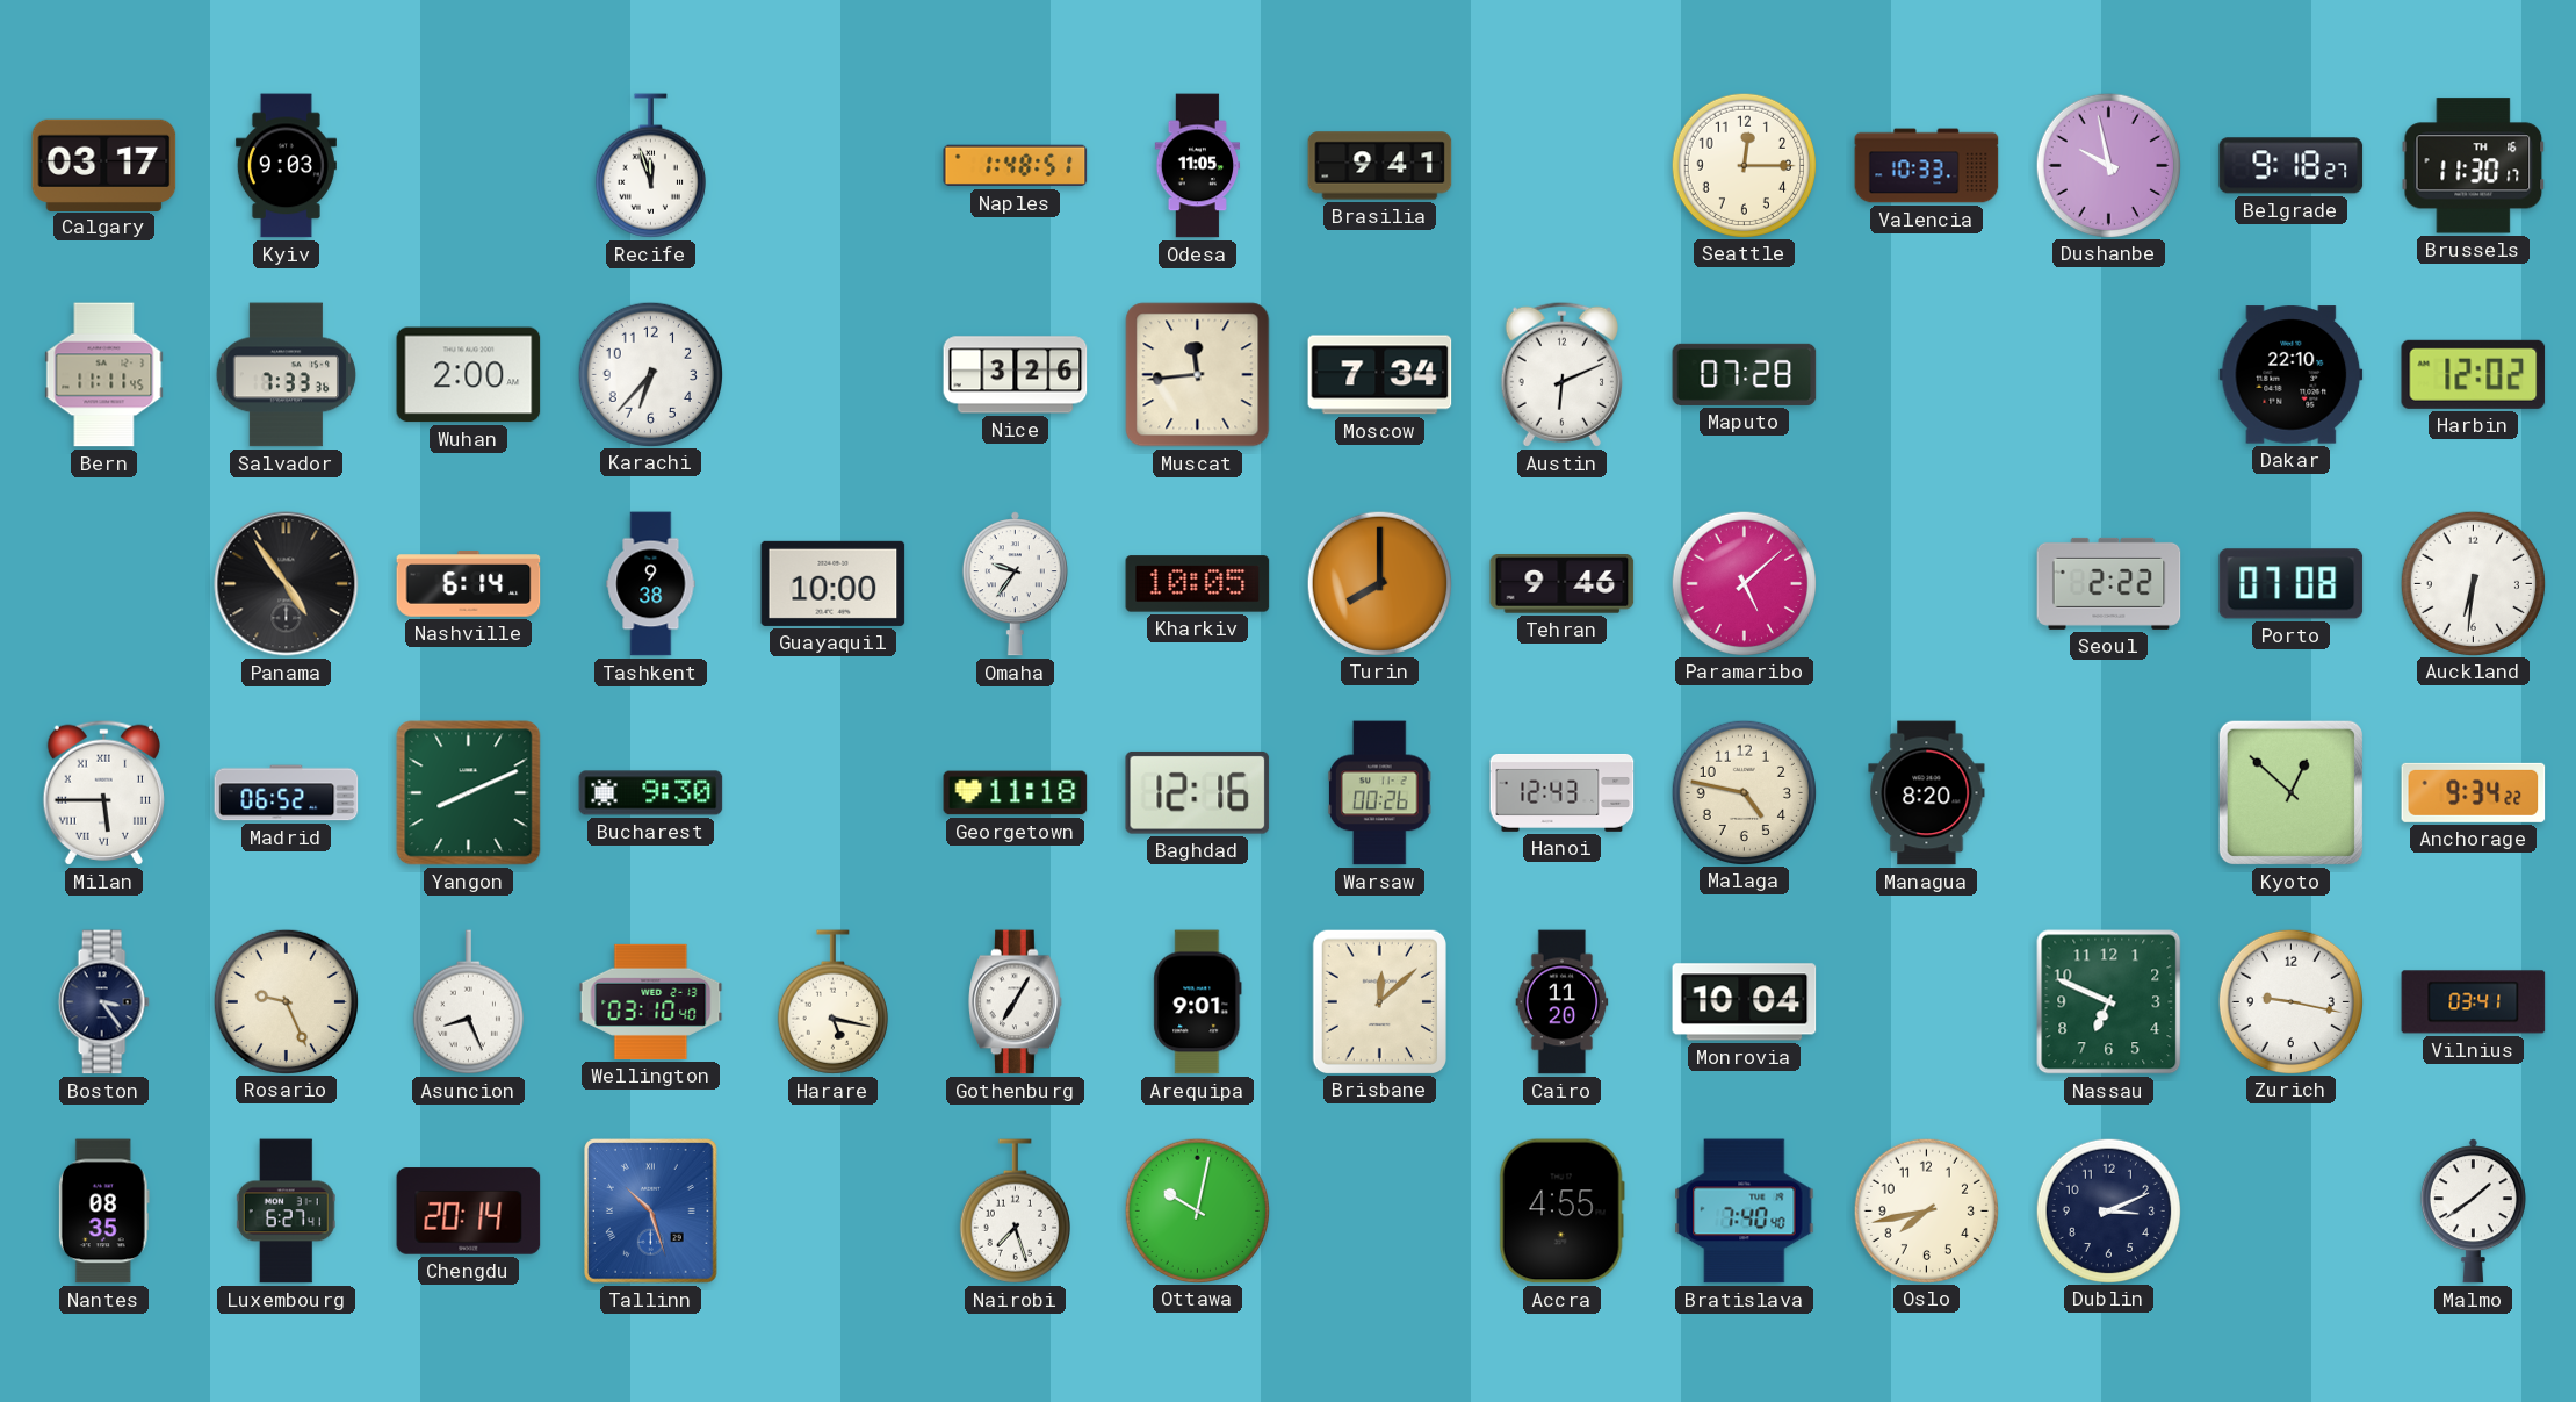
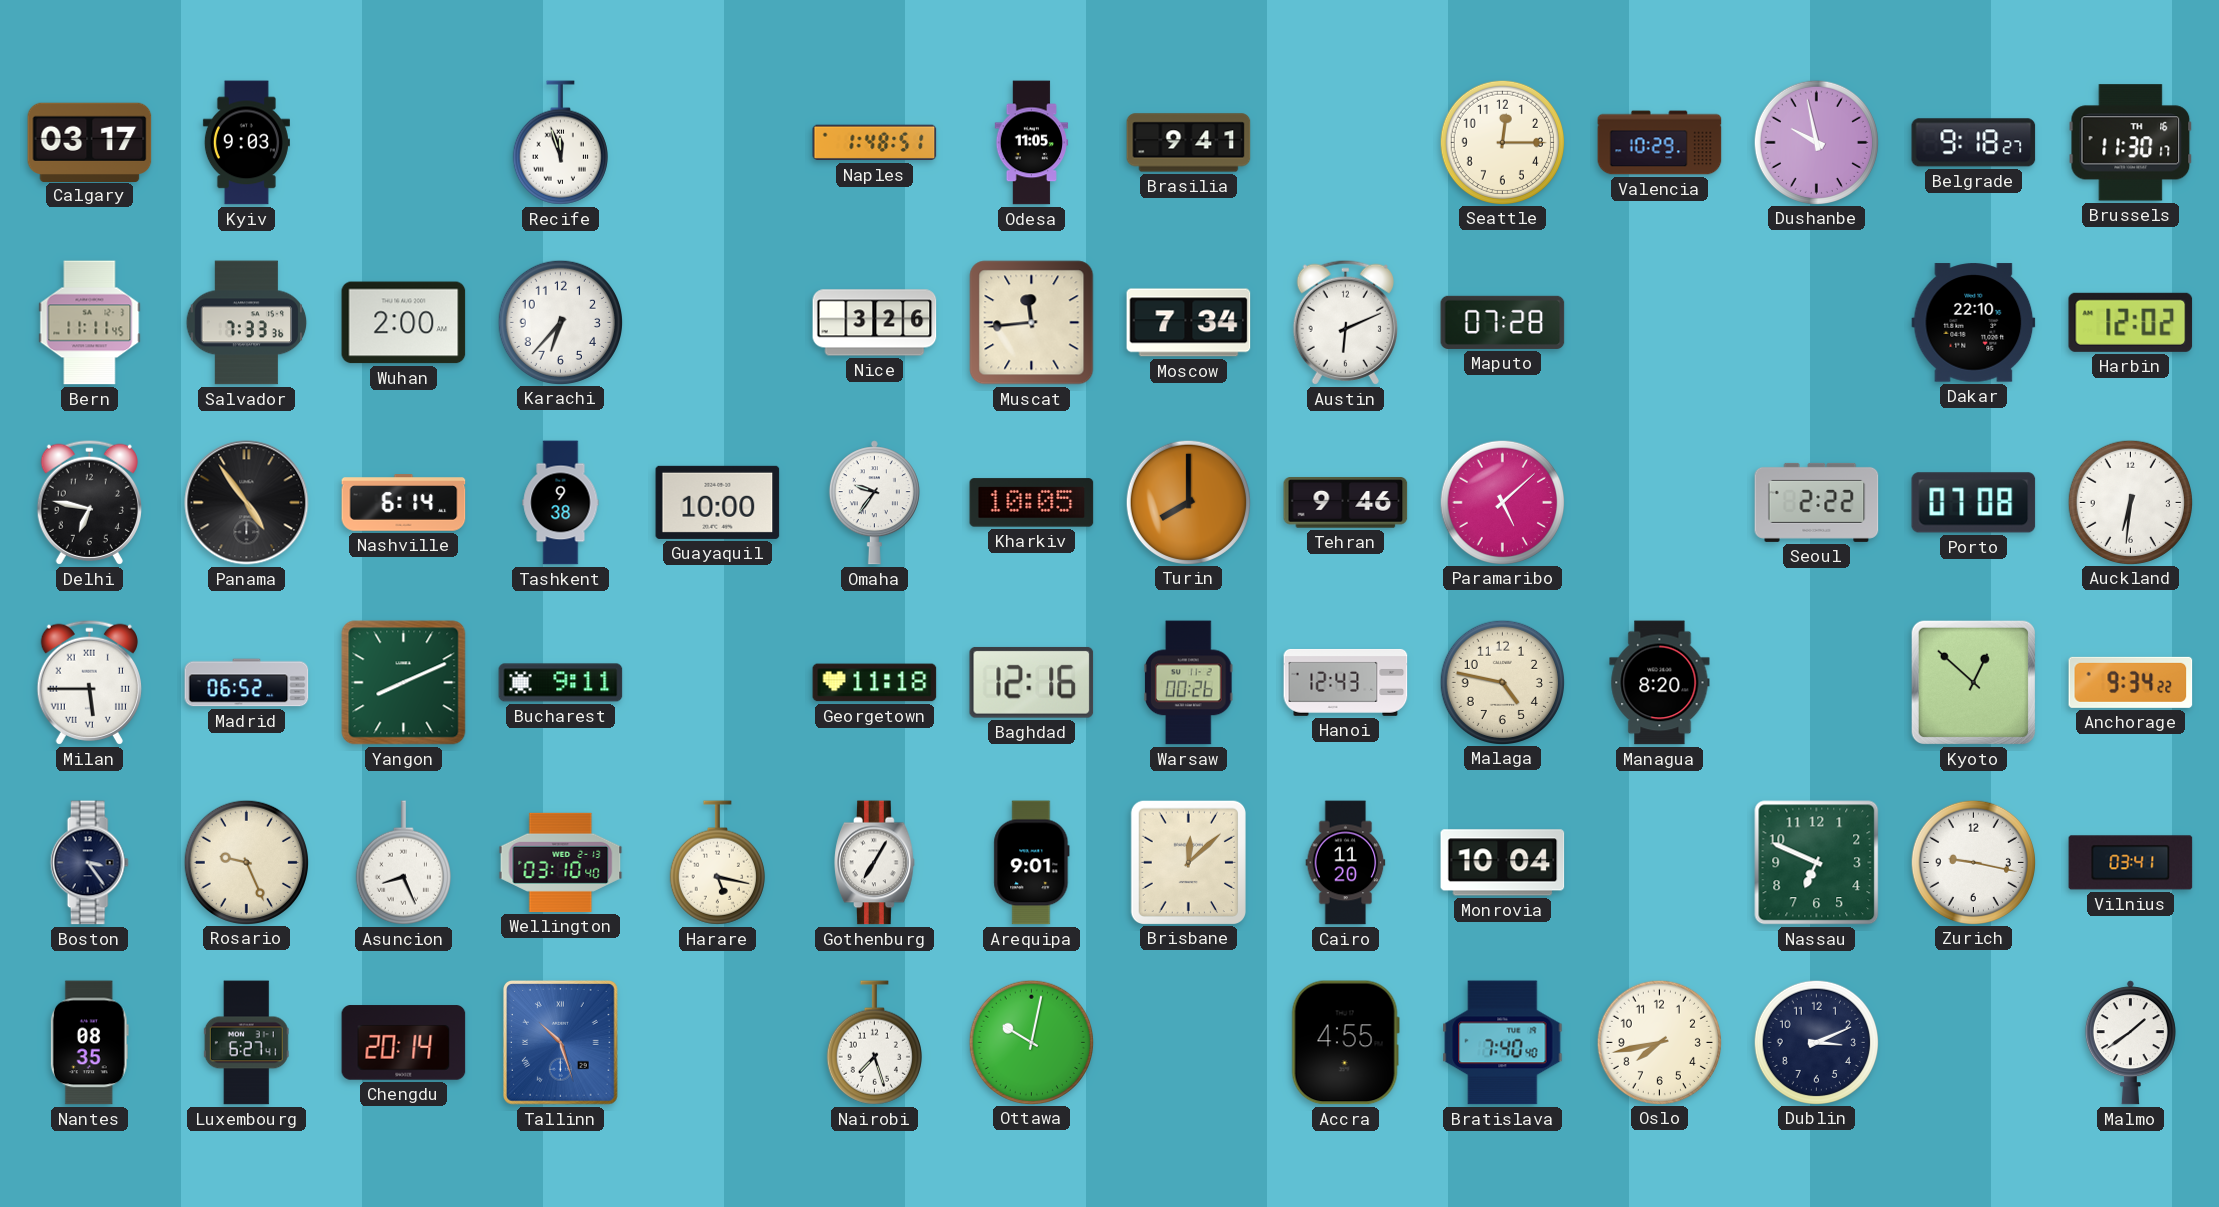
Valencia: 10:33 -> 10:29
Delhi: none -> 6:47
Bucharest: 9:30 -> 9:11
